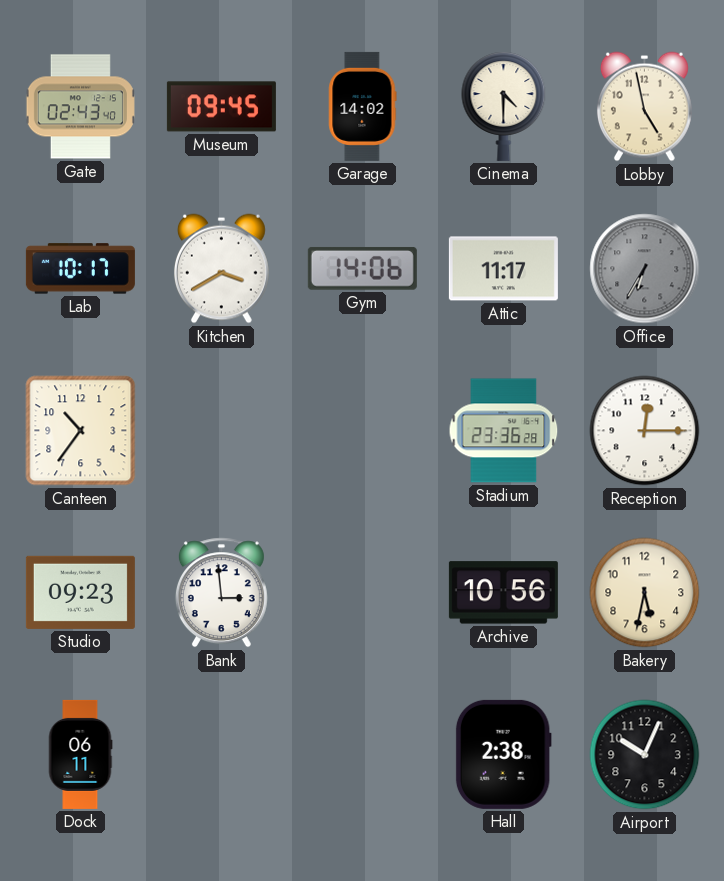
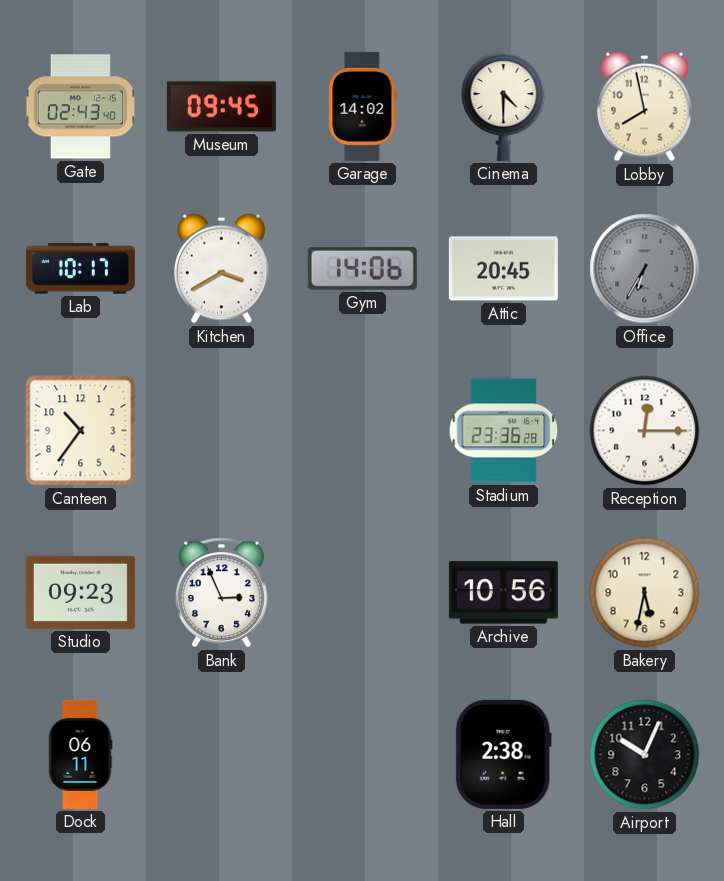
Lobby: 4:58 -> 7:58
Attic: 11:17 -> 20:45
Bank: 2:59 -> 2:56
